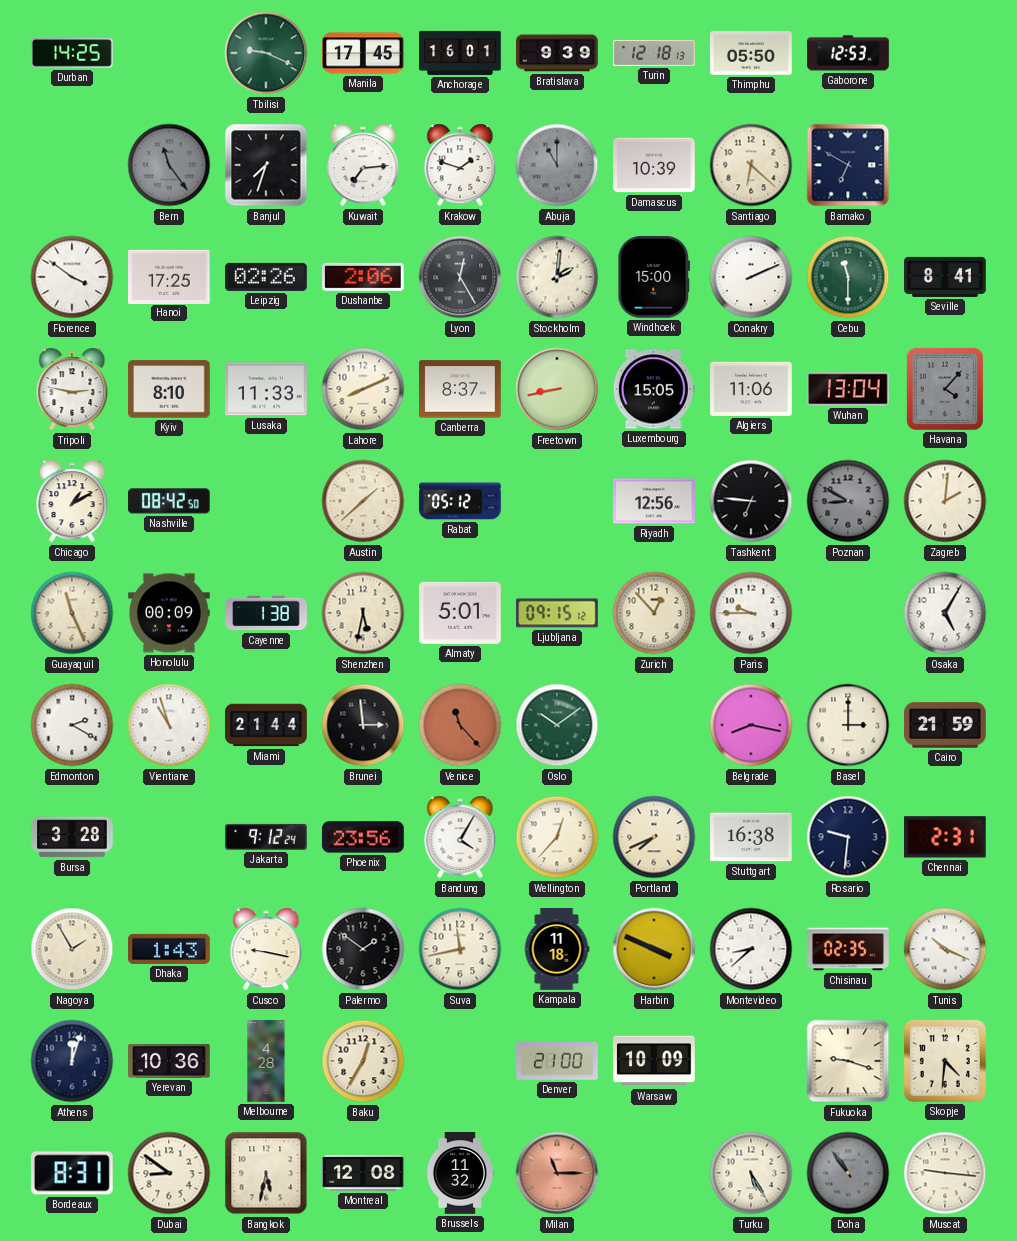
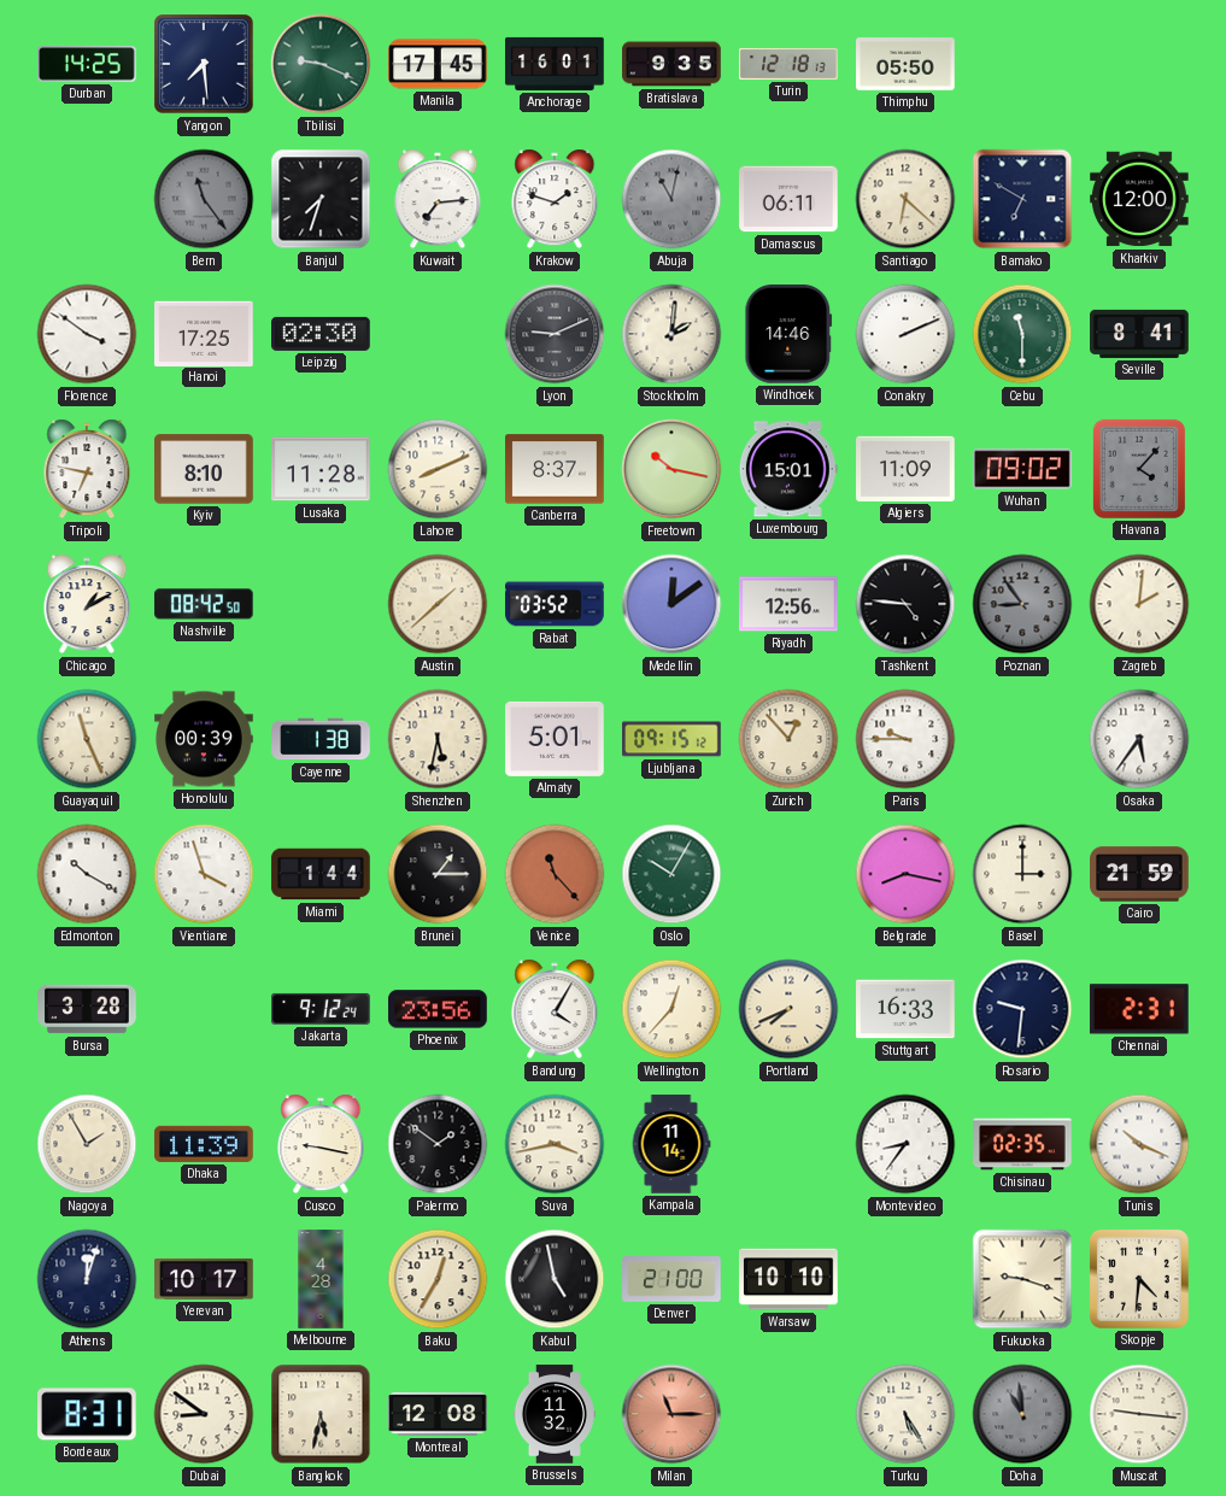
Yangon: none -> 7:29
Bratislava: 9:39 -> 9:35
Gaborone: 12:53 -> none
Abuja: 11:00 -> 11:02
Damascus: 10:39 -> 06:11
Kharkiv: none -> 12:00
Leipzig: 02:26 -> 02:30
Dushanbe: 2:06 -> none
Lyon: 12:25 -> 9:11
Windhoek: 15:00 -> 14:46
Tripoli: 2:47 -> 6:47
Lusaka: 11:33 -> 11:28
Freetown: 8:43 -> 10:17
Luxembourg: 15:05 -> 15:01
Algiers: 11:06 -> 11:09
Wuhan: 13:04 -> 09:02
Rabat: 05:12 -> 03:52
Medellin: none -> 12:09
Tashkent: 6:46 -> 4:46
Poznan: 8:50 -> 8:54
Honolulu: 00:09 -> 00:39
Osaka: 5:05 -> 5:36
Edmonton: 2:20 -> 10:20
Vientiane: 10:57 -> 3:57
Miami: 21:44 -> 1:44
Brunei: 2:59 -> 1:15
Oslo: 10:09 -> 10:05
Stuttgart: 16:38 -> 16:33
Dhaka: 1:43 -> 11:39
Suva: 11:43 -> 3:43
Kampala: 11:18 -> 11:14
Harbin: 3:49 -> none
Montevideo: 8:38 -> 8:36
Yerevan: 10:36 -> 10:17
Kabul: none -> 4:58
Warsaw: 10:09 -> 10:10
Doha: 10:54 -> 10:59
